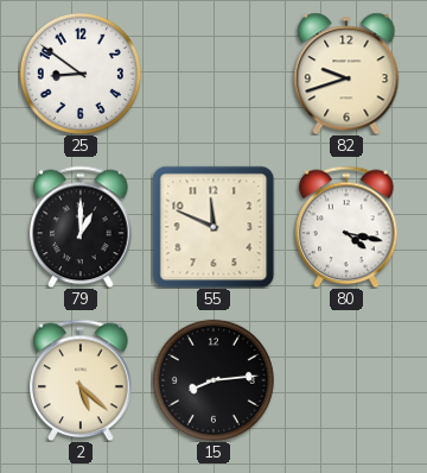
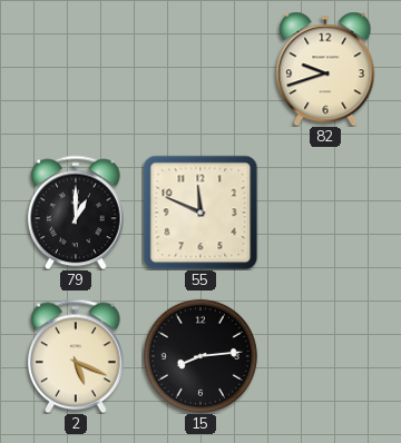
25: 8:51 -> none
80: 4:17 -> none
2: 5:22 -> 5:19
